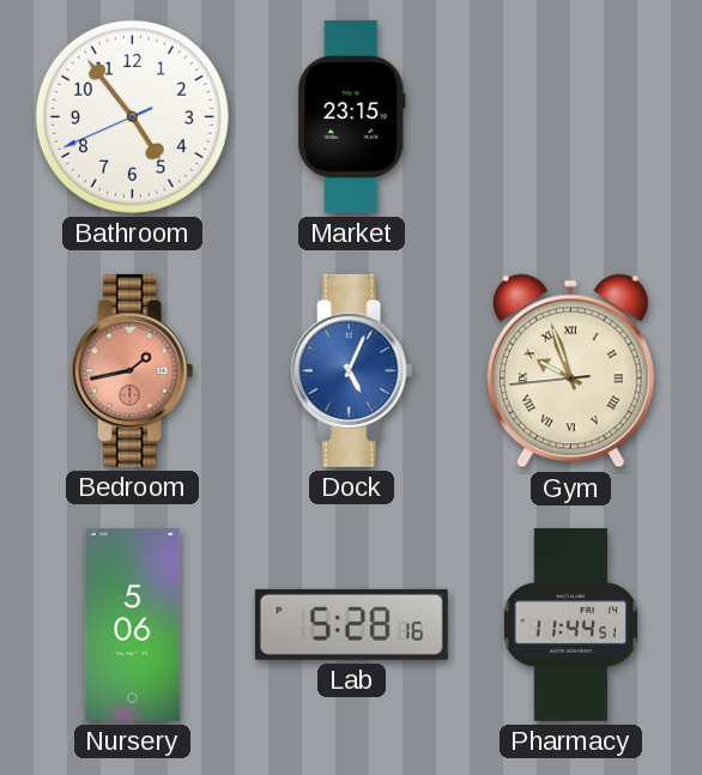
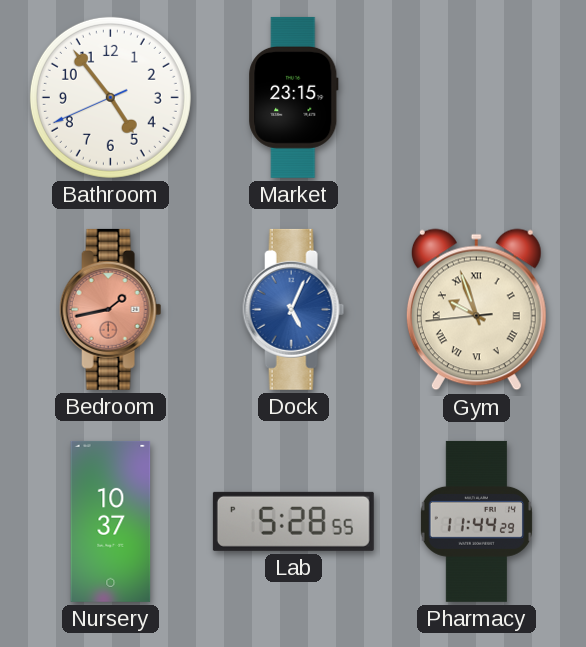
Nursery: 5:06 -> 10:37
Lab: 5:28:16 -> 5:28:55
Pharmacy: 11:44:51 -> 11:44:29
